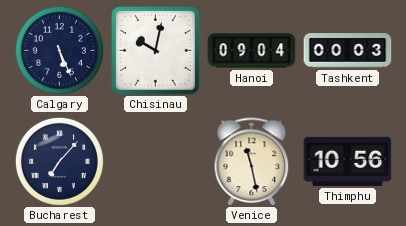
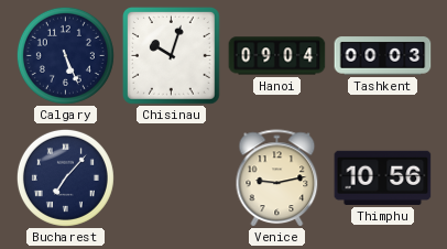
Chisinau: 10:02 -> 10:03
Venice: 11:28 -> 9:13
